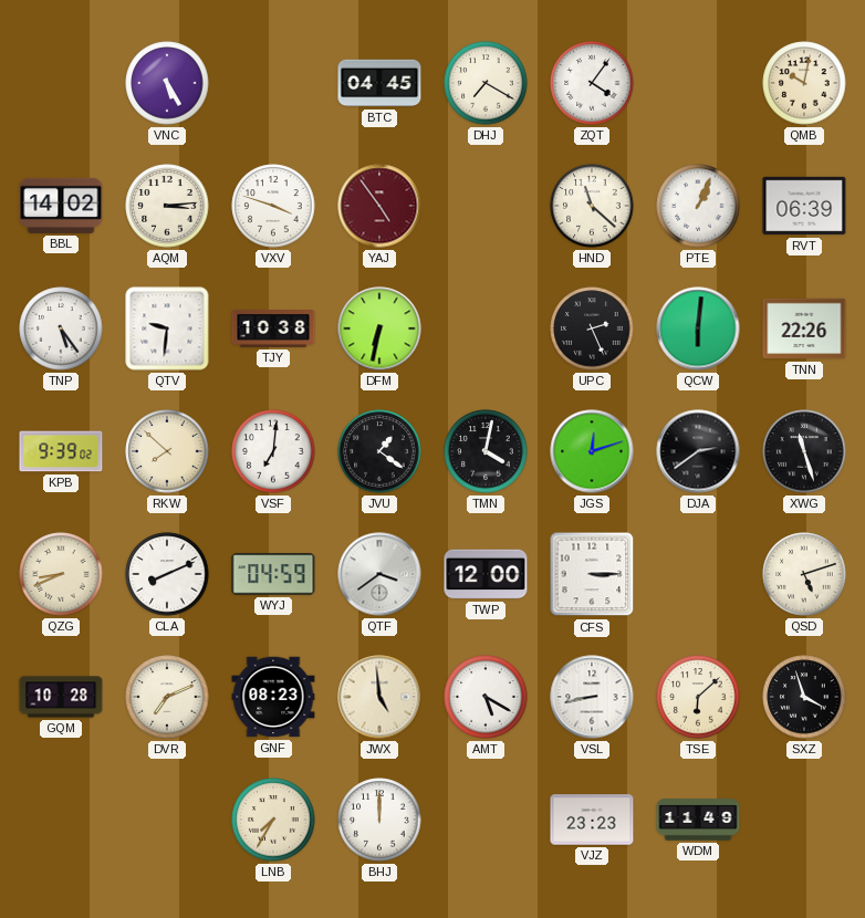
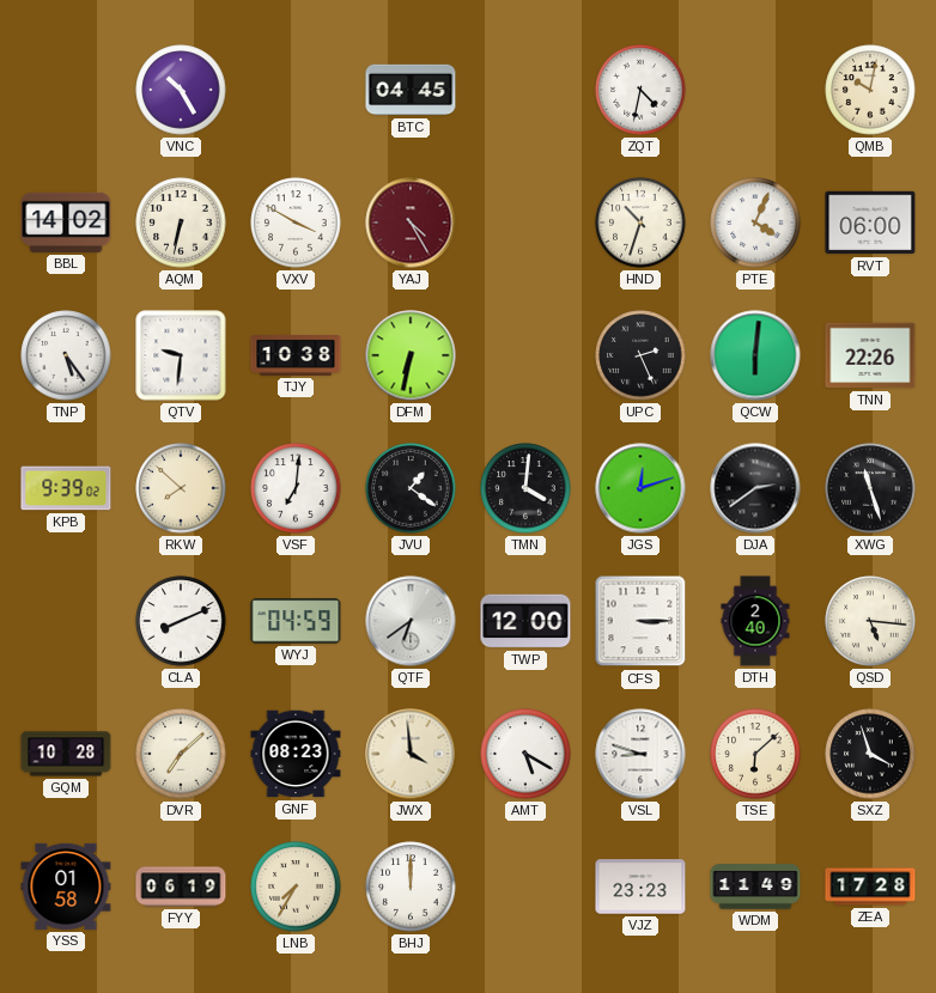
VNC: 5:25 -> 10:25
DHJ: 7:20 -> none
ZQT: 4:06 -> 4:32
AQM: 3:14 -> 6:32
VXV: 3:48 -> 3:50
YAJ: 4:54 -> 4:25
HND: 11:22 -> 10:33
PTE: 1:04 -> 4:04
RVT: 06:39 -> 06:00
TMN: 4:02 -> 4:01
QZG: 8:41 -> none
QTF: 3:39 -> 6:39
DTH: none -> 2:40
QSD: 5:12 -> 5:16
DVR: 7:11 -> 7:08
JWX: 4:59 -> 3:59
VSL: 8:43 -> 8:48
YSS: none -> 01:58
FYY: none -> 06:19
ZEA: none -> 17:28
